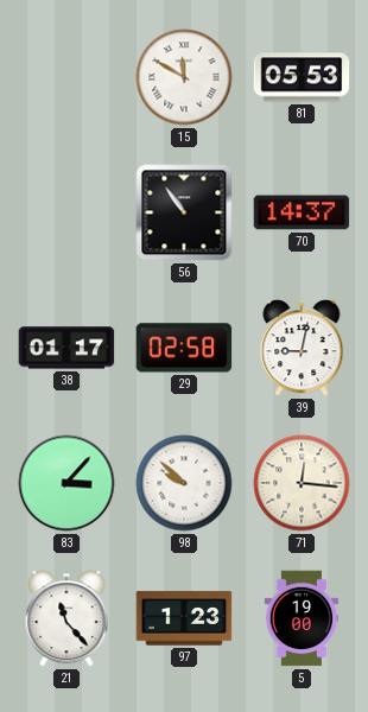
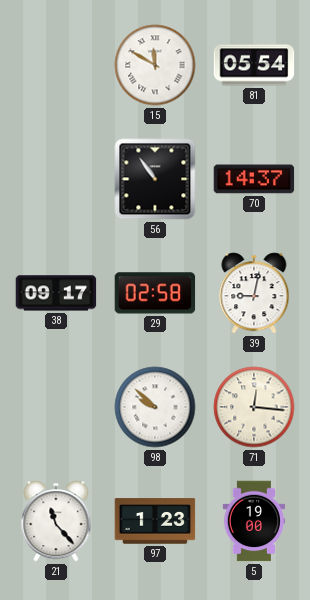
81: 05:53 -> 05:54
38: 01:17 -> 09:17
83: 3:07 -> none
